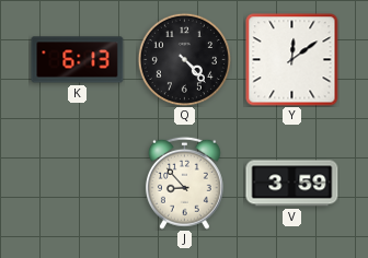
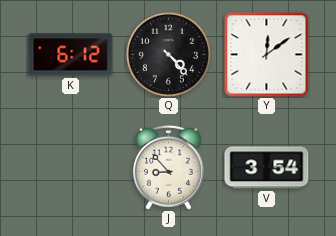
K: 6:13 -> 6:12
V: 3:59 -> 3:54
